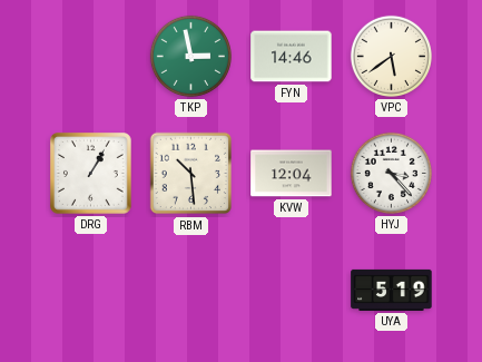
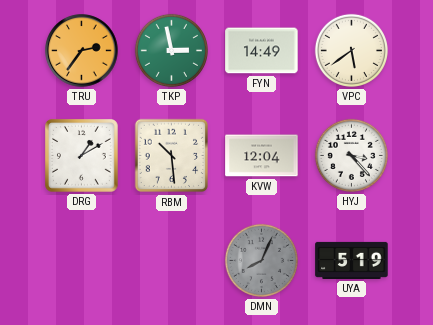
TRU: none -> 2:36
FYN: 14:46 -> 14:49
DRG: 1:05 -> 1:10
DMN: none -> 8:04
